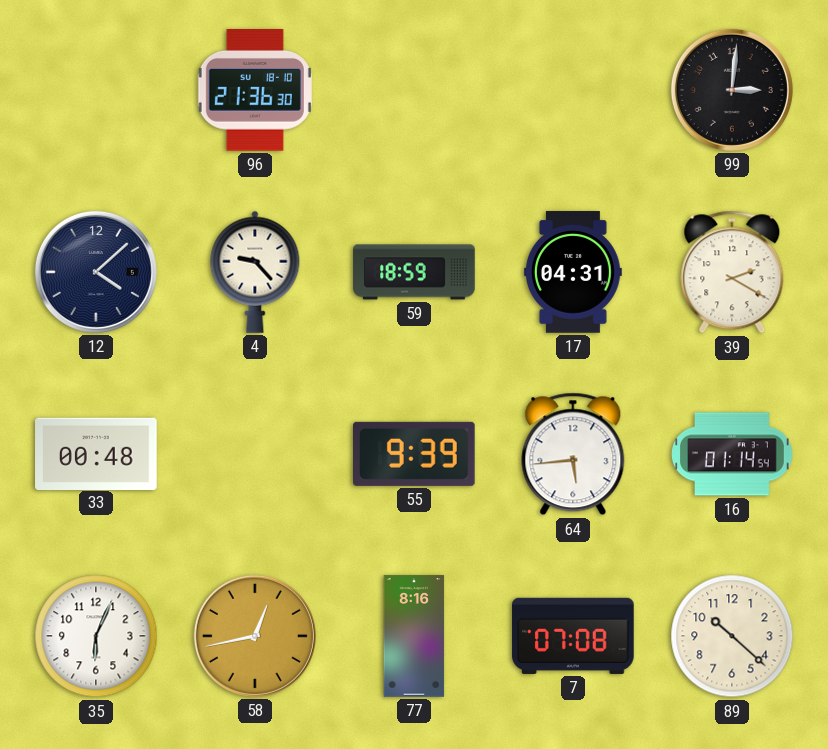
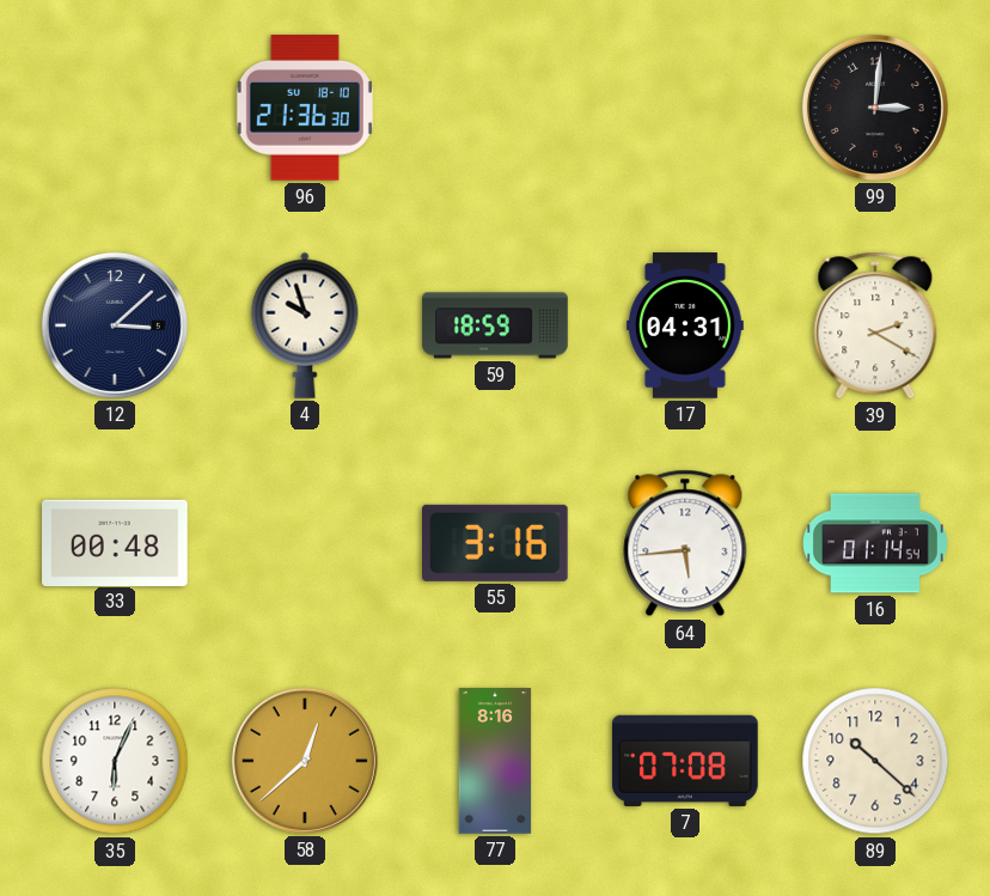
12: 4:08 -> 3:08
4: 9:23 -> 9:57
55: 9:39 -> 3:16
58: 12:43 -> 12:38
